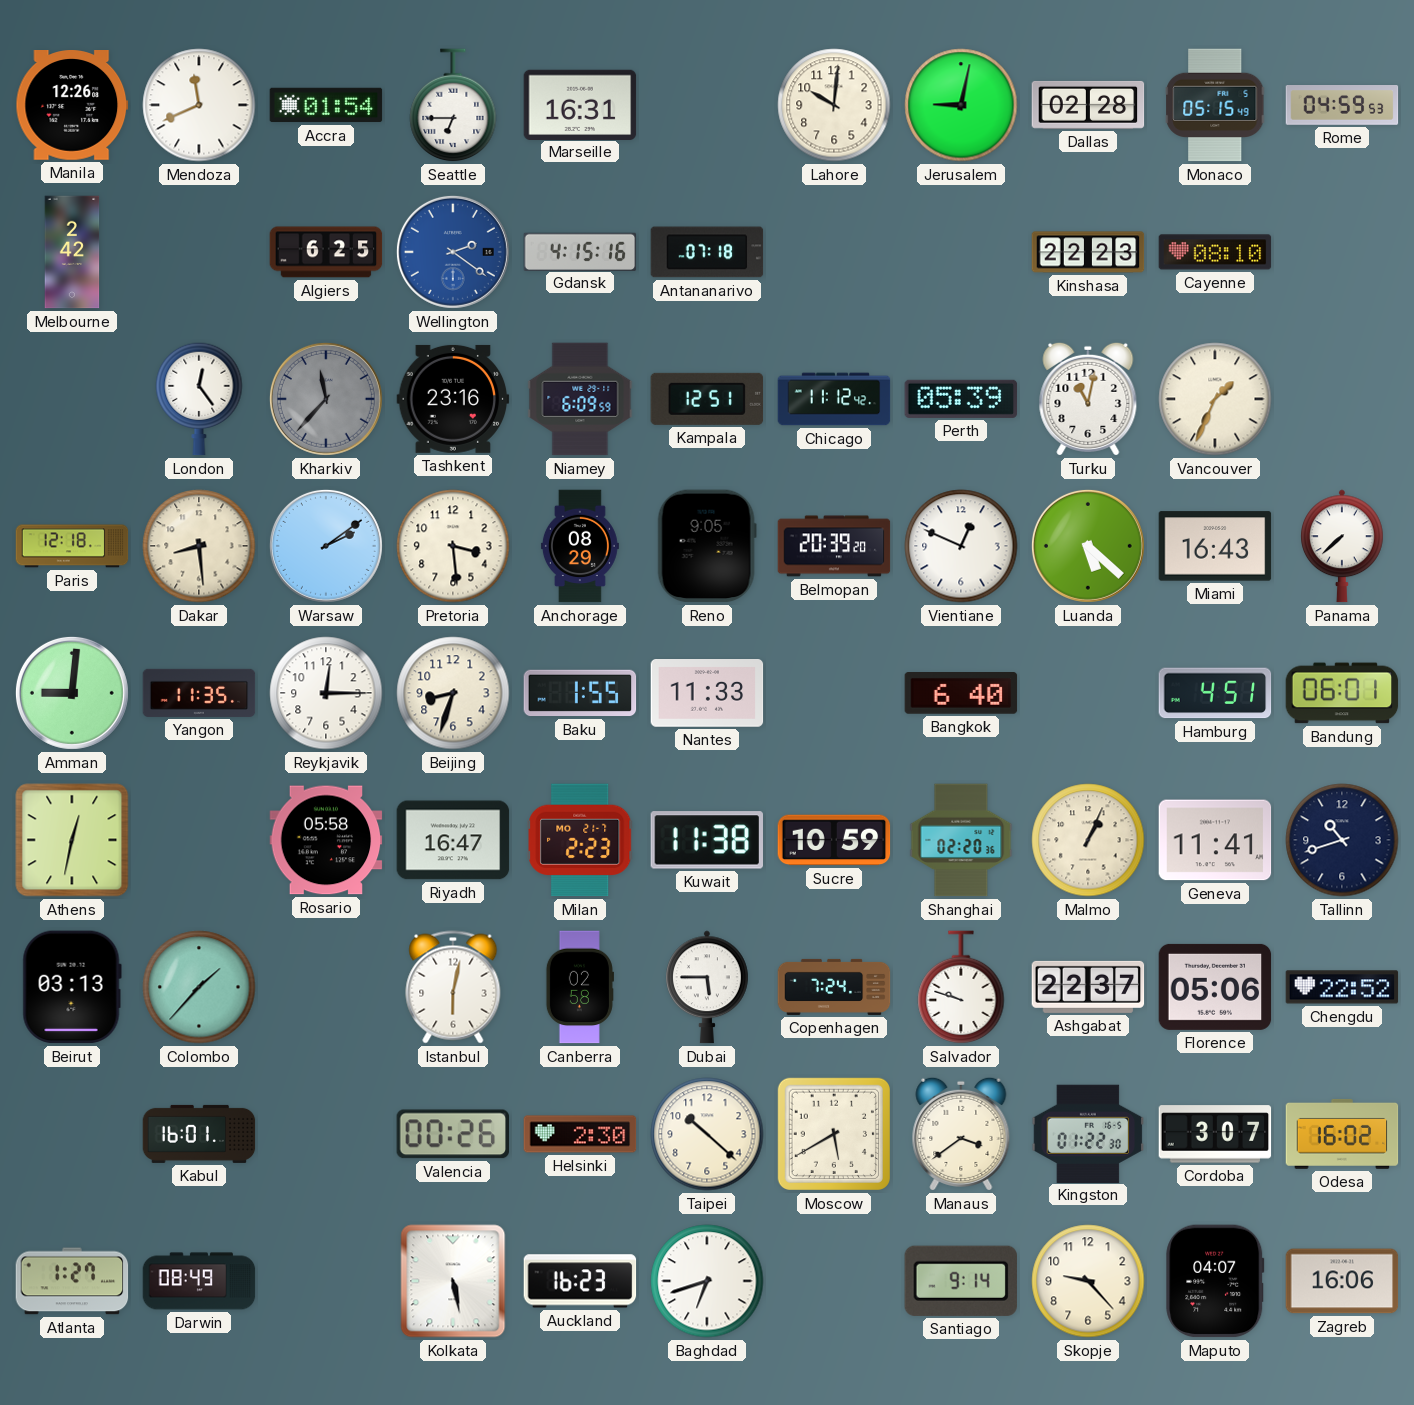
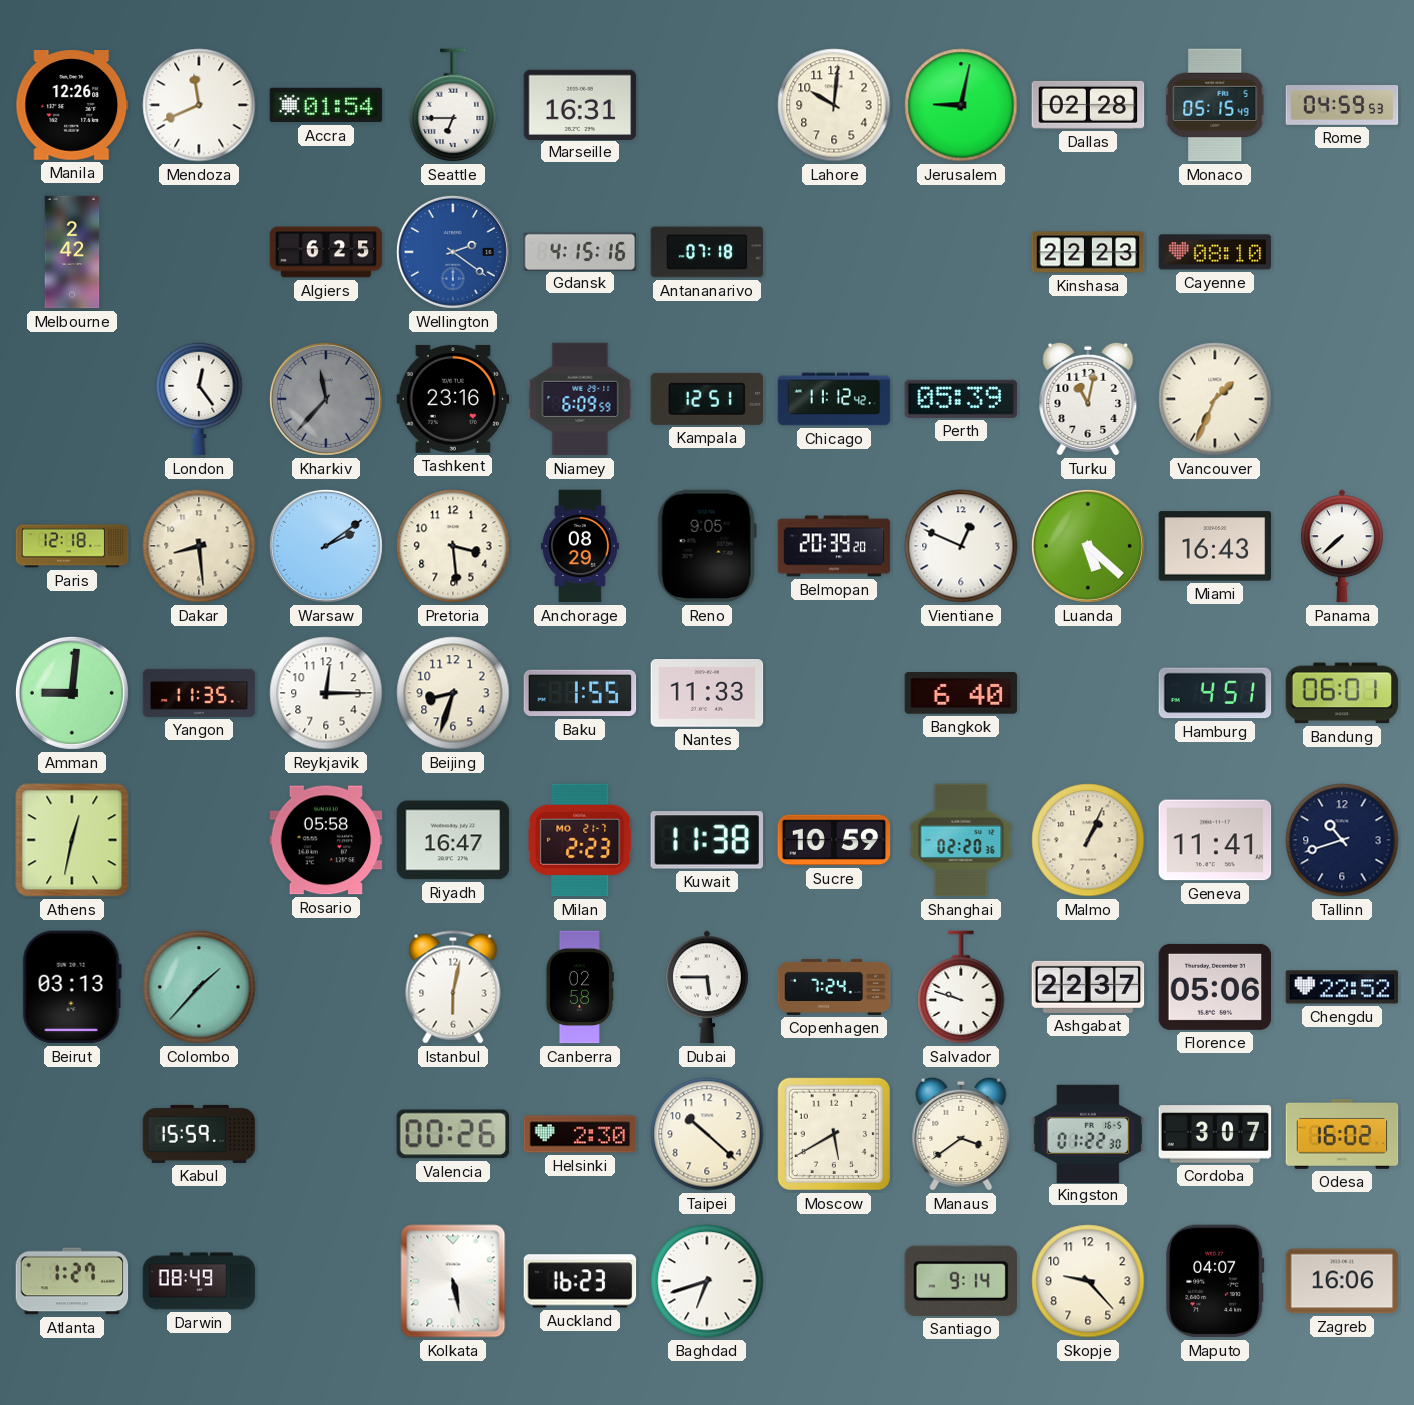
Kabul: 16:01 -> 15:59
